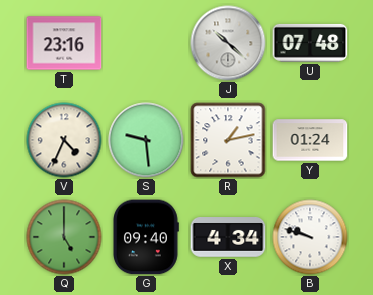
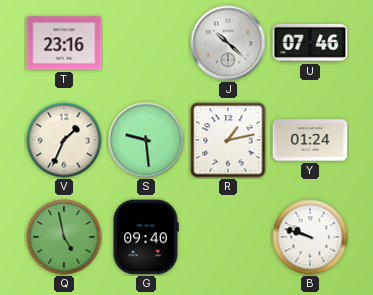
U: 07:48 -> 07:46
V: 4:34 -> 1:34
Q: 5:00 -> 4:58
X: 4:34 -> none
